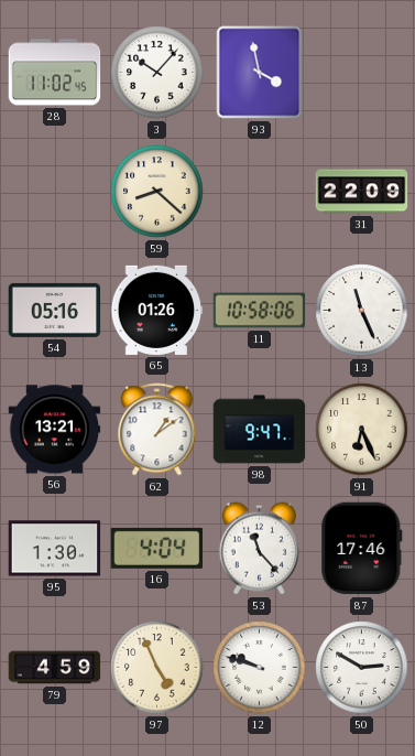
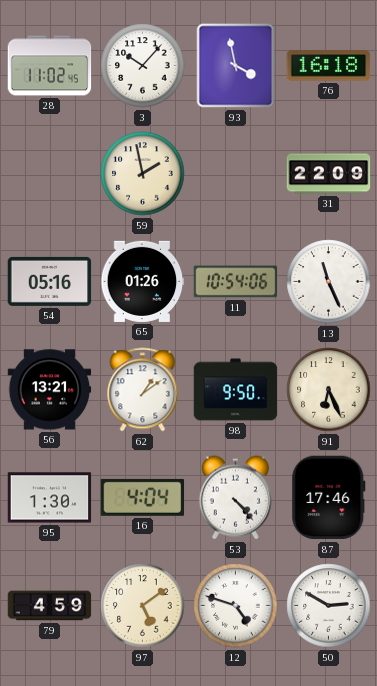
76: none -> 16:18
59: 8:22 -> 1:58
11: 10:58 -> 10:54
98: 9:47 -> 9:50
53: 11:23 -> 4:23
97: 4:56 -> 5:09
12: 9:48 -> 4:48
